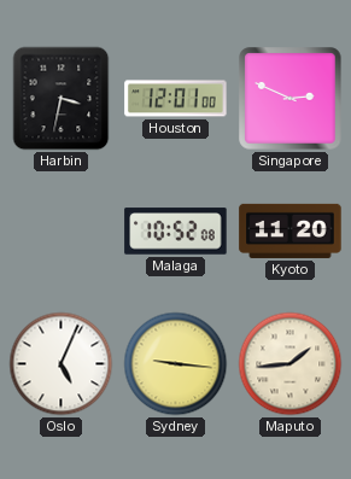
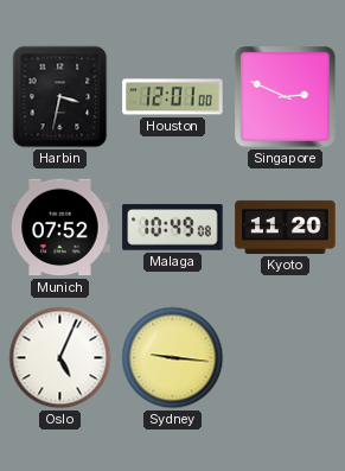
Munich: none -> 07:52
Malaga: 10:52 -> 10:49
Maputo: 1:44 -> none
